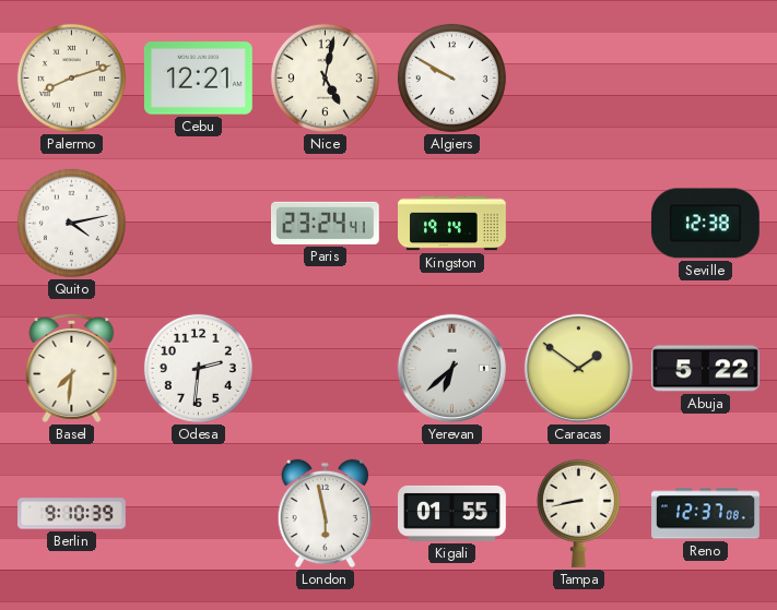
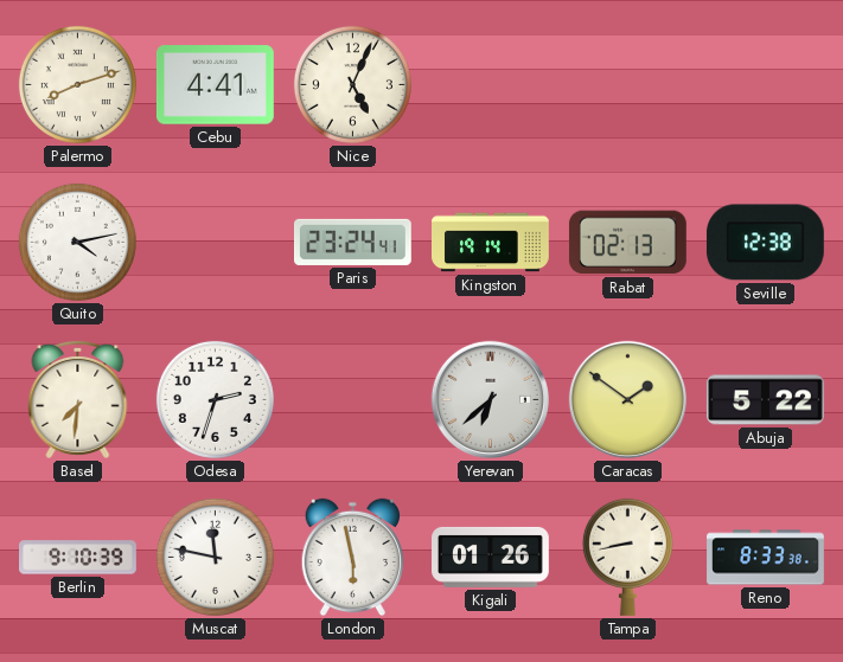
Cebu: 12:21 -> 4:41
Nice: 5:02 -> 5:04
Algiers: 9:50 -> none
Rabat: none -> 02:13
Odesa: 2:31 -> 2:33
Muscat: none -> 11:47
Kigali: 01:55 -> 01:26
Reno: 12:37 -> 8:33
